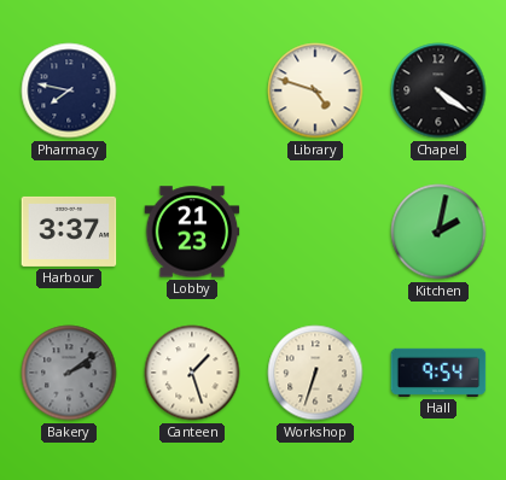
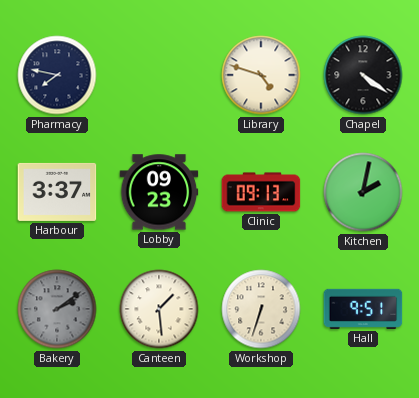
Lobby: 21:23 -> 09:23
Clinic: none -> 09:13
Canteen: 1:27 -> 1:29
Hall: 9:54 -> 9:51
